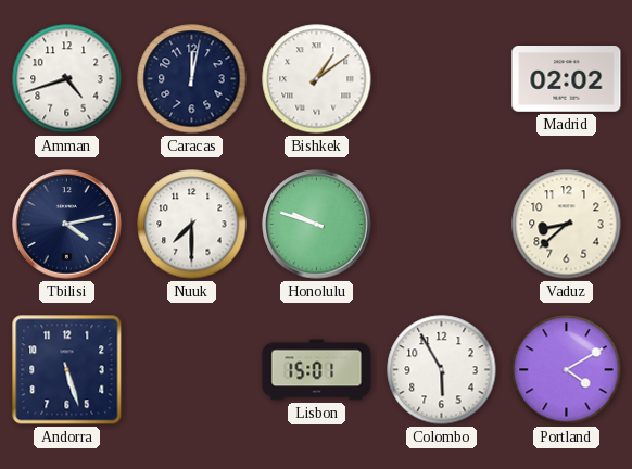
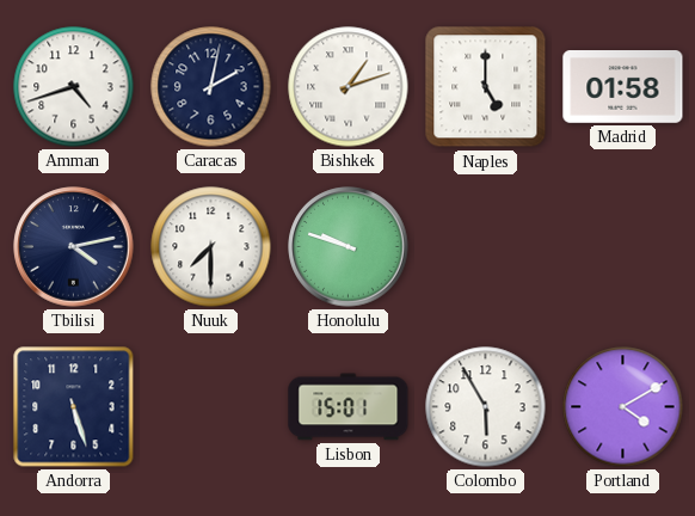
Caracas: 12:02 -> 2:02
Bishkek: 1:09 -> 1:12
Naples: none -> 5:00
Madrid: 02:02 -> 01:58
Vaduz: 8:38 -> none
